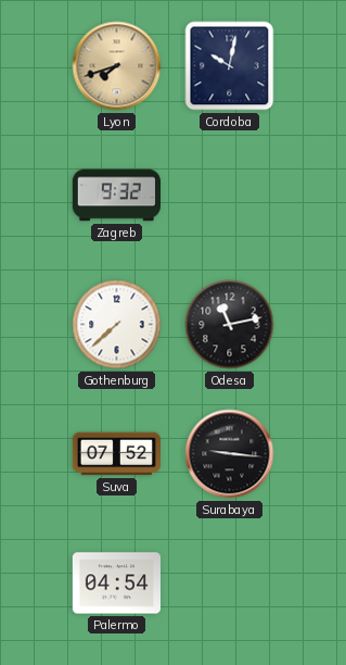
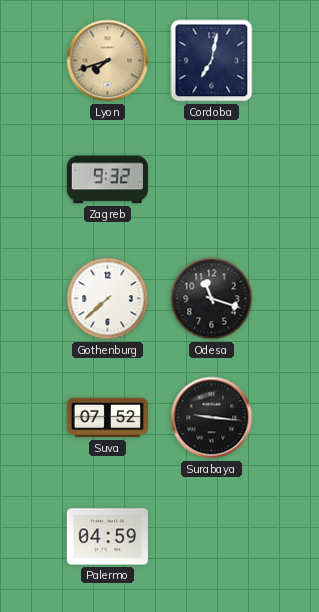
Cordoba: 10:02 -> 7:02
Odesa: 11:13 -> 11:18
Palermo: 04:54 -> 04:59
